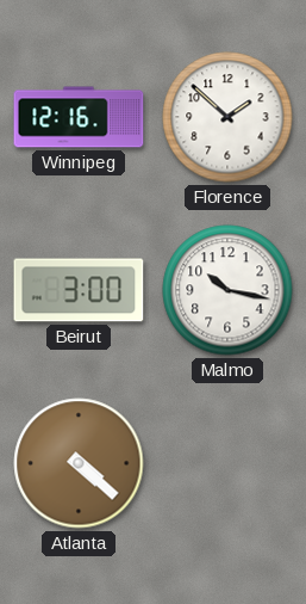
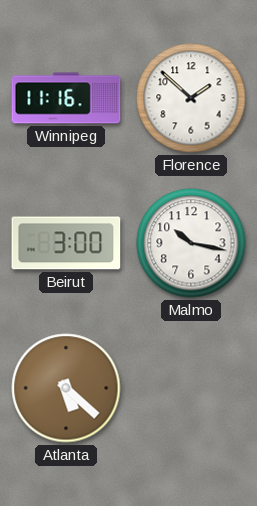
Winnipeg: 12:16 -> 11:16
Atlanta: 4:22 -> 5:22
